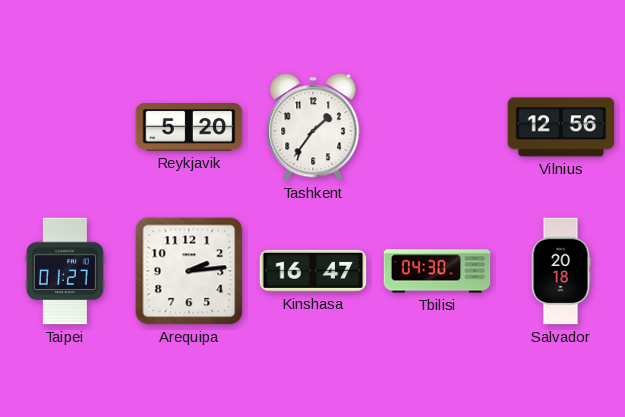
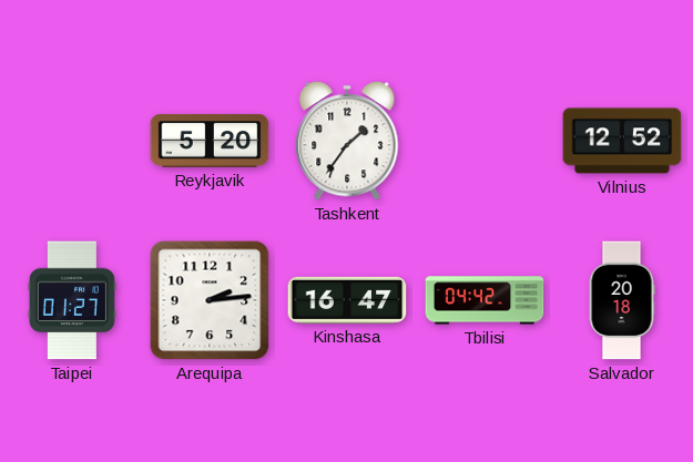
Vilnius: 12:56 -> 12:52
Tbilisi: 04:30 -> 04:42
